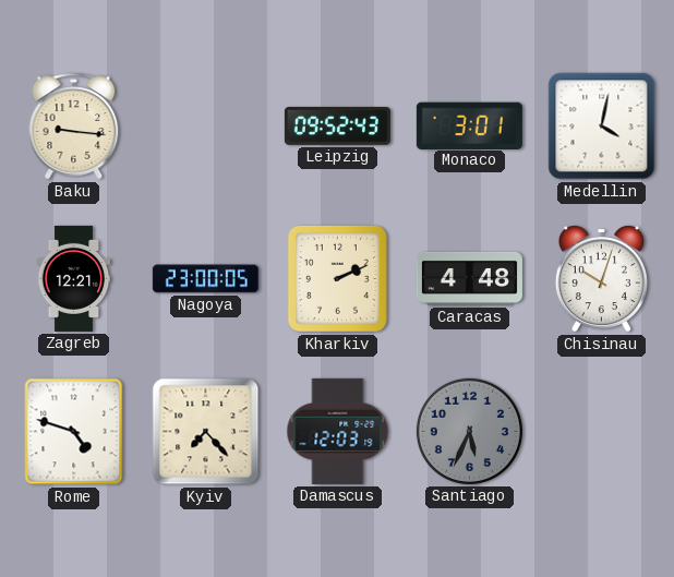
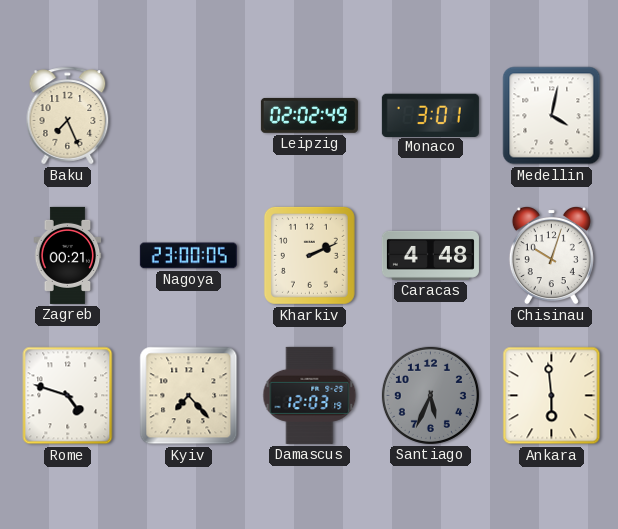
Baku: 9:16 -> 7:26
Leipzig: 09:52 -> 02:02
Zagreb: 12:21 -> 00:21
Ankara: none -> 5:59
